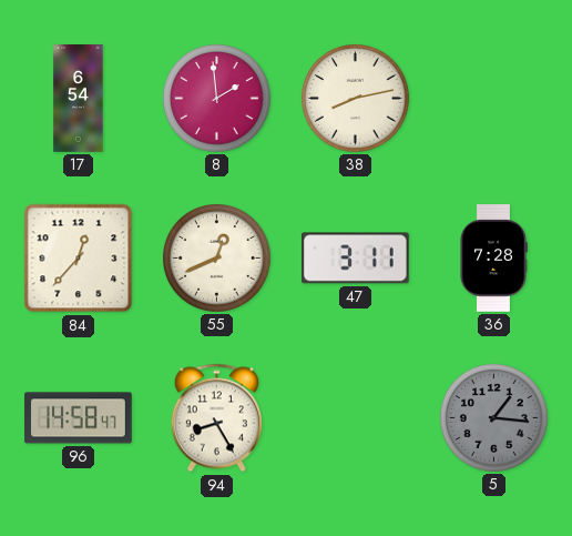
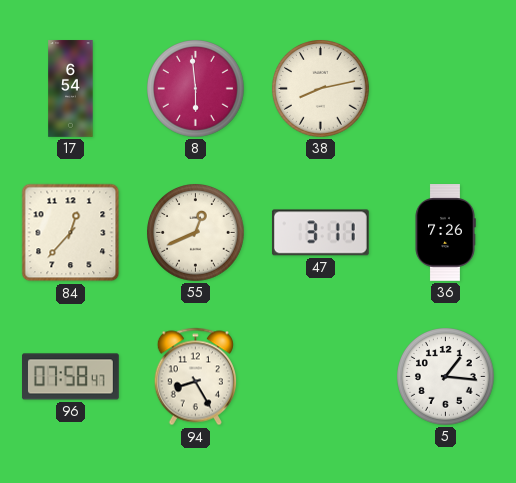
8: 1:59 -> 5:59
36: 7:28 -> 7:26
96: 14:58 -> 07:58
5 dial: grey -> white
